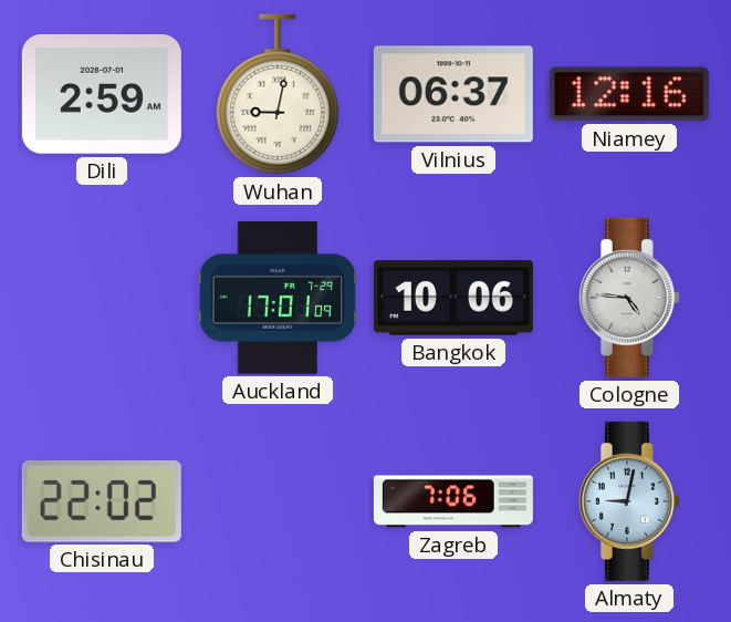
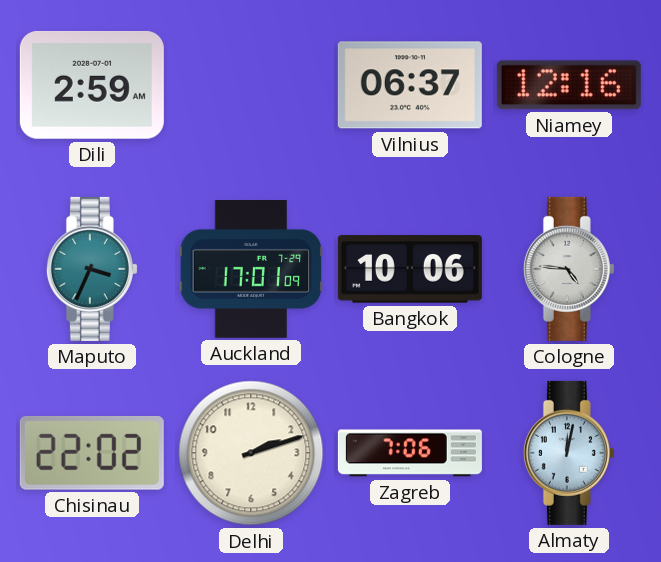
Wuhan: 9:02 -> none
Maputo: none -> 3:34
Delhi: none -> 2:12
Almaty: 9:02 -> 12:02
